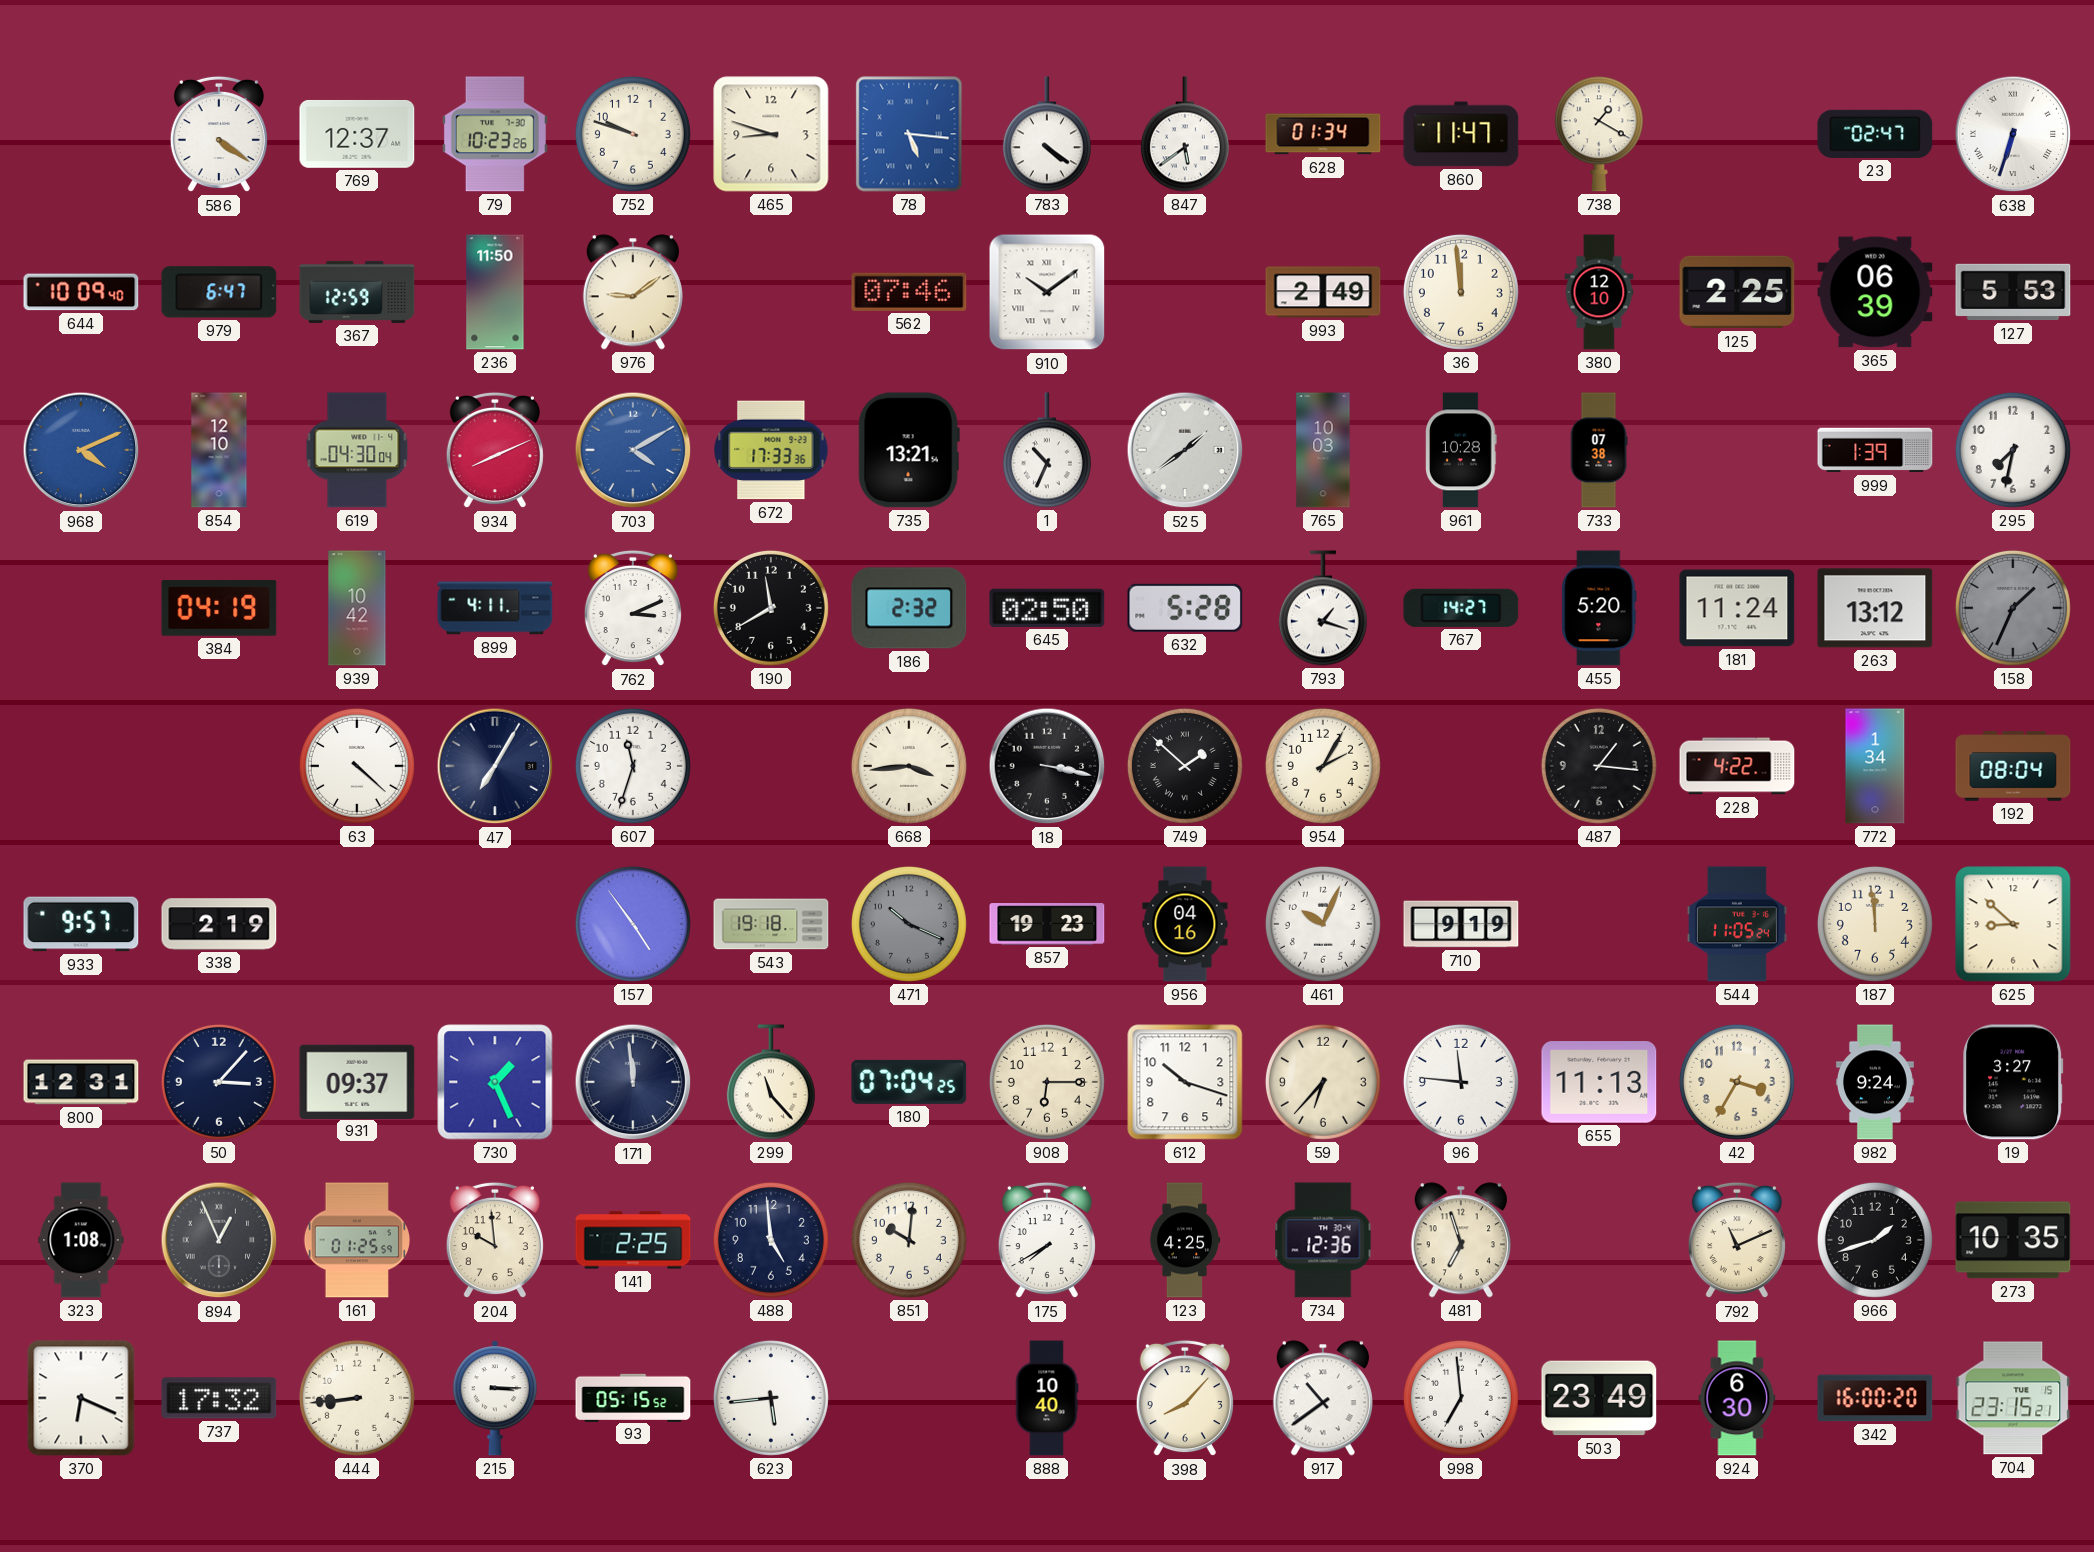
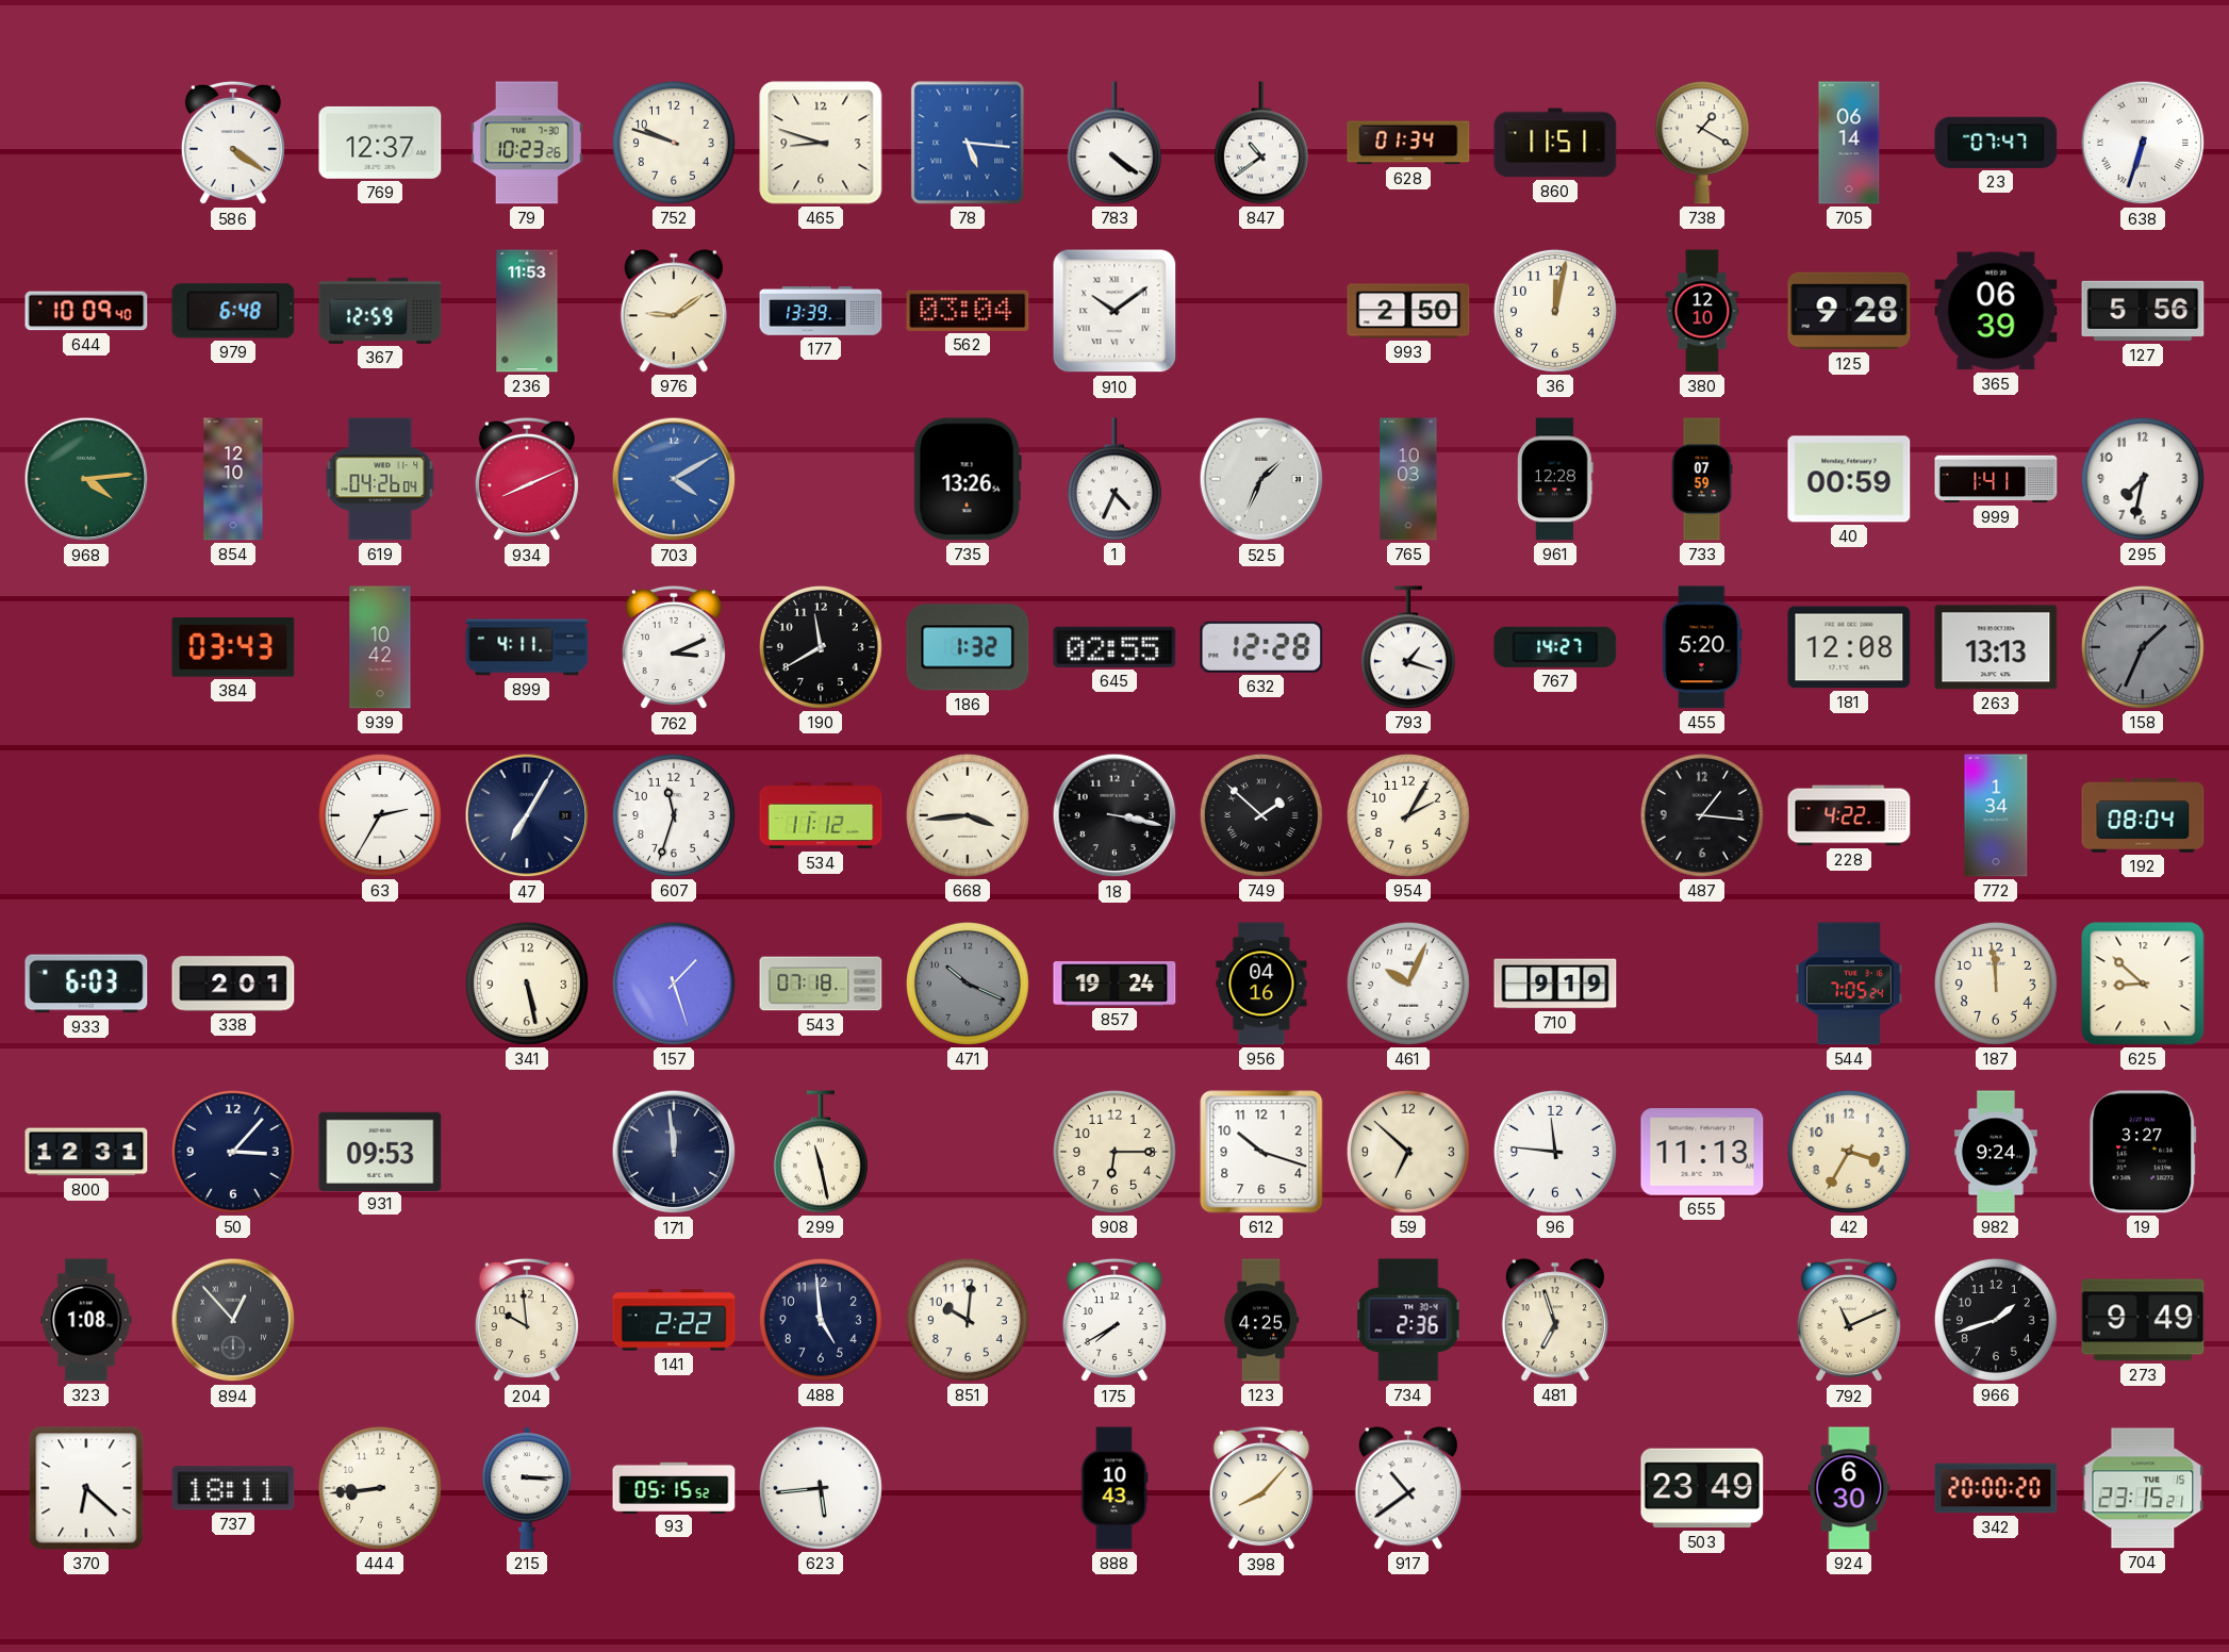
847: 5:39 -> 10:39
860: 11:47 -> 11:51
705: none -> 06:14
23: 02:47 -> 07:47
979: 6:47 -> 6:48
236: 11:50 -> 11:53
177: none -> 13:39
562: 07:46 -> 03:04
993: 2:49 -> 2:50
36: 11:59 -> 12:02
125: 2:25 -> 9:28
127: 5:53 -> 5:56
968: 4:11 -> 4:14
968 dial: blue -> green
619: 04:30 -> 04:26
672: 17:33 -> none
735: 13:21 -> 13:26
1: 10:34 -> 4:34
525: 1:39 -> 1:34
961: 10:28 -> 12:28
733: 07:38 -> 07:59
40: none -> 00:59
999: 1:39 -> 1:41
384: 04:19 -> 03:43
186: 2:32 -> 1:32
645: 02:50 -> 02:55
632: 5:28 -> 12:28
181: 11:24 -> 12:08
263: 13:12 -> 13:13
63: 4:22 -> 2:35
534: none -> 11:12
933: 9:57 -> 6:03
338: 2:19 -> 2:01
341: none -> 5:28
157: 4:54 -> 1:27
543: 19:18 -> 07:18
857: 19:23 -> 19:24
544: 11:05 -> 7:05
931: 09:37 -> 09:53
730: 1:26 -> none
299: 11:23 -> 11:28
180: 07:04 -> none
59: 6:37 -> 6:52
894: 12:56 -> 12:53
161: 01:25 -> none
141: 2:25 -> 2:22
734: 12:36 -> 2:36
273: 10:35 -> 9:49
370: 6:19 -> 6:22
737: 17:32 -> 18:11
888: 10:40 -> 10:43
998: 6:59 -> none
342: 16:00 -> 20:00
